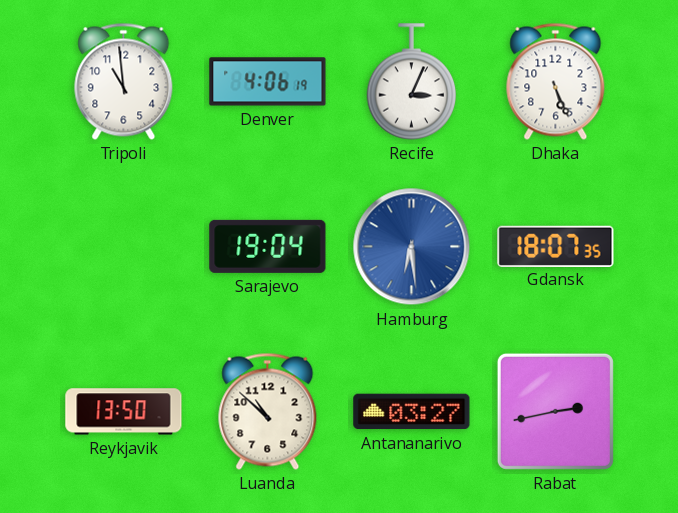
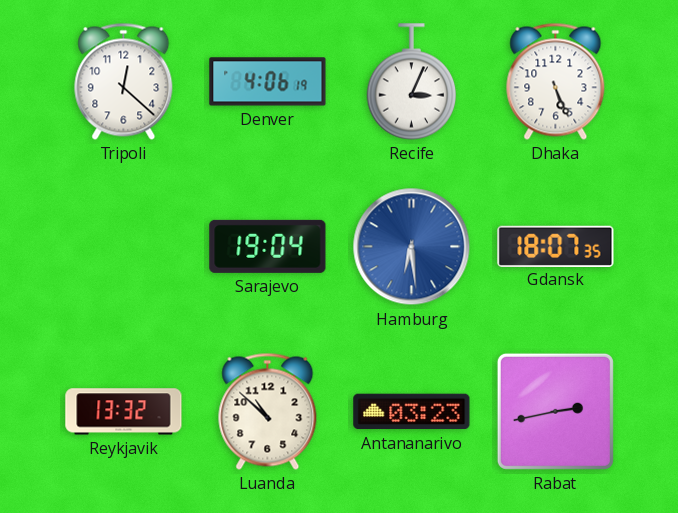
Tripoli: 10:59 -> 12:22
Reykjavik: 13:50 -> 13:32
Antananarivo: 03:27 -> 03:23
